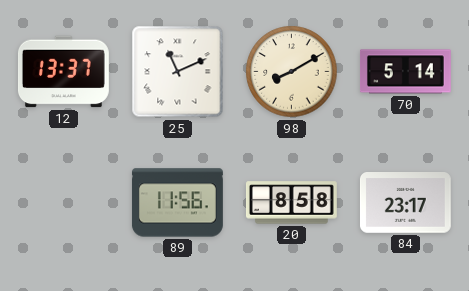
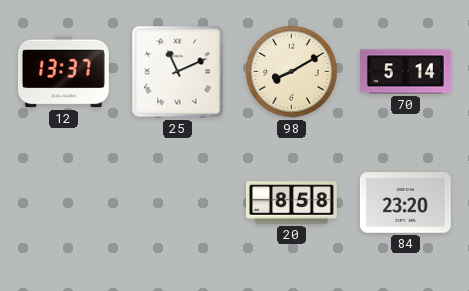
89: 11:56 -> none
84: 23:17 -> 23:20
